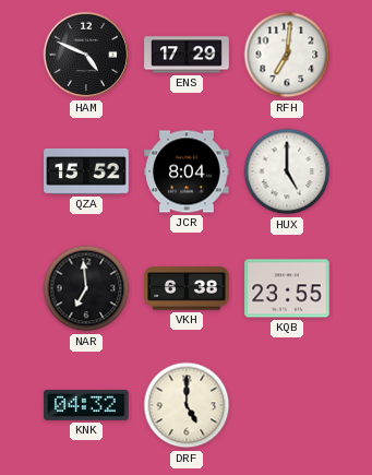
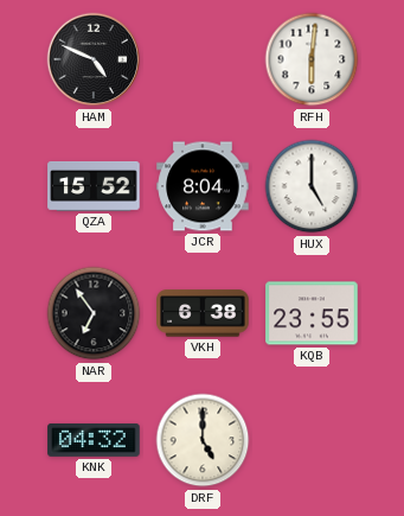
ENS: 17:29 -> none
RFH: 7:01 -> 6:01
NAR: 6:59 -> 6:54
